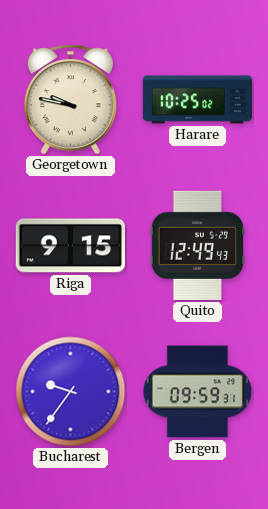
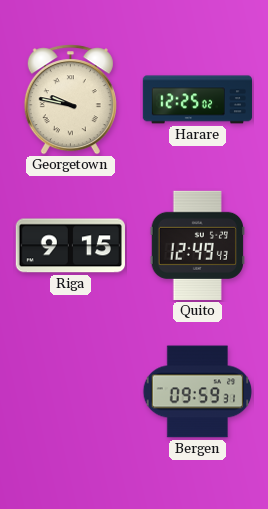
Harare: 10:25 -> 12:25
Bucharest: 9:36 -> none
